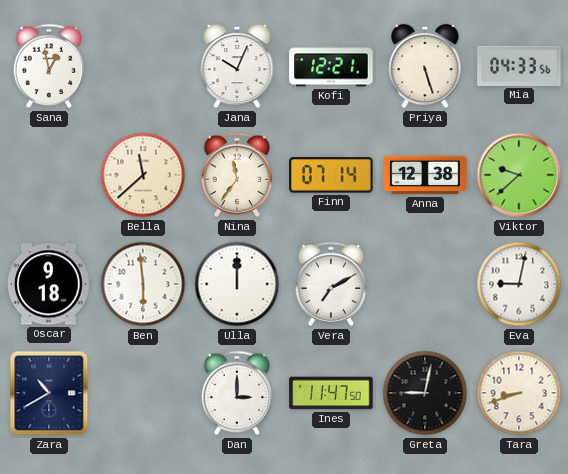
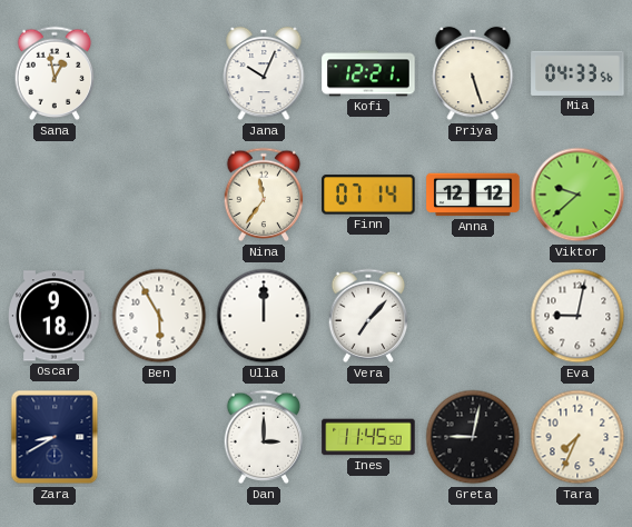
Bella: 11:38 -> none
Anna: 12:38 -> 12:12
Ben: 5:59 -> 5:55
Vera: 7:10 -> 7:07
Zara: 10:40 -> 8:40
Ines: 11:47 -> 11:45
Tara: 8:42 -> 7:34
